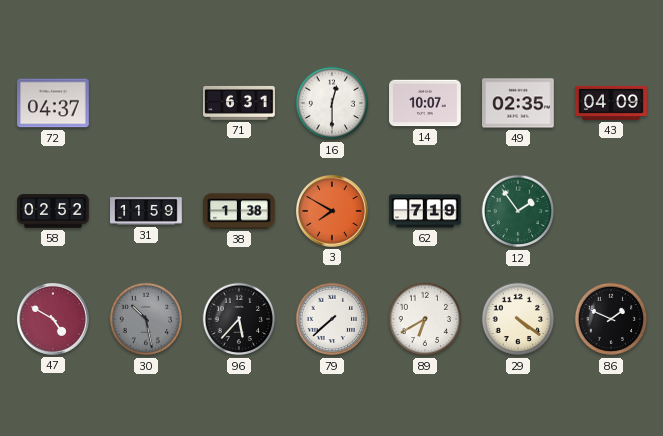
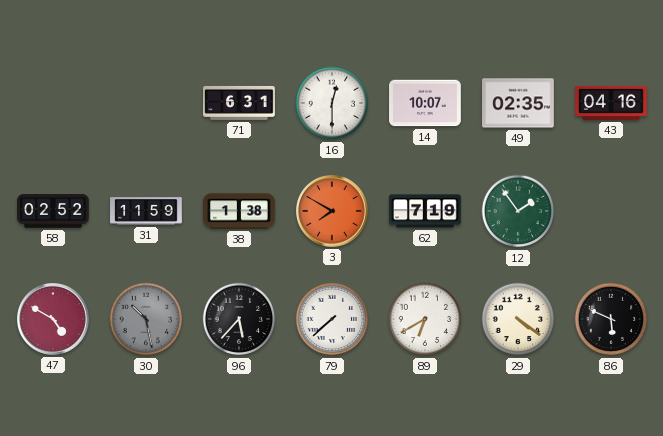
72: 04:37 -> none
43: 04:09 -> 04:16
86: 1:49 -> 5:49
